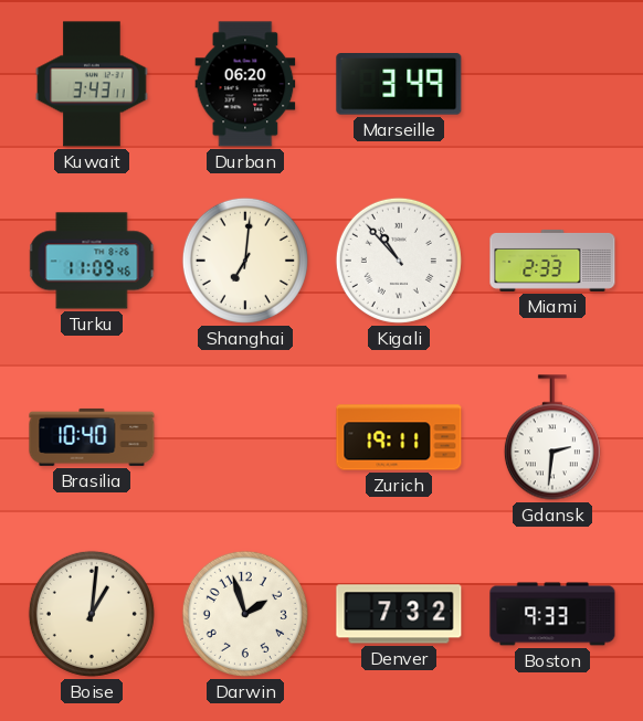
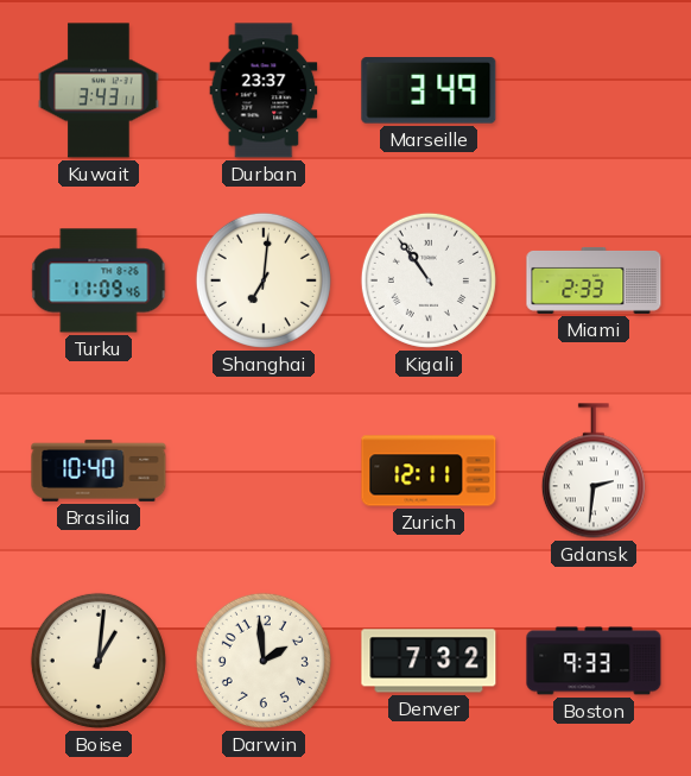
Durban: 06:20 -> 23:37
Kigali: 10:53 -> 10:54
Zurich: 19:11 -> 12:11
Darwin: 1:57 -> 1:59
